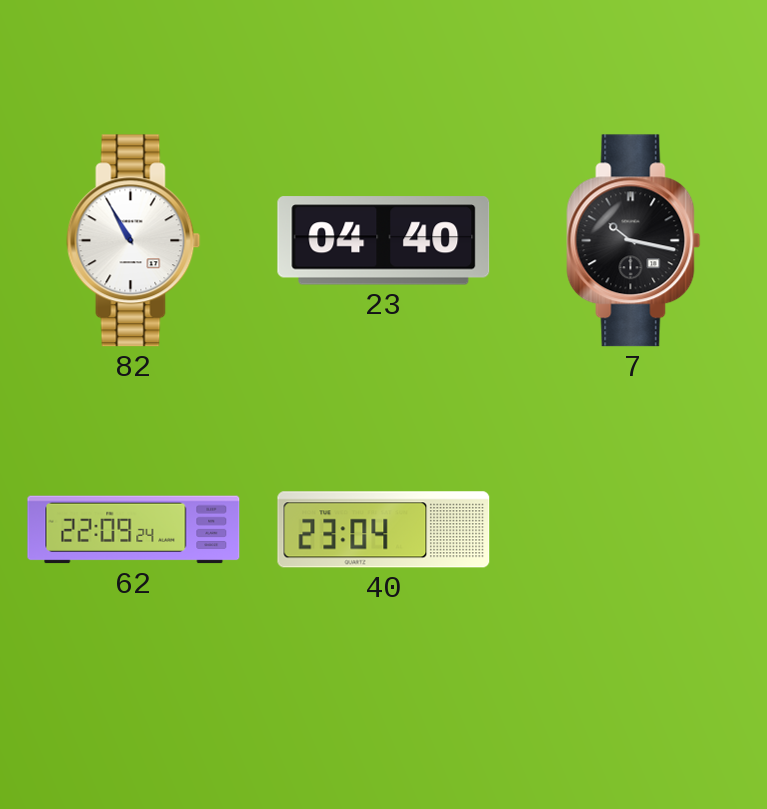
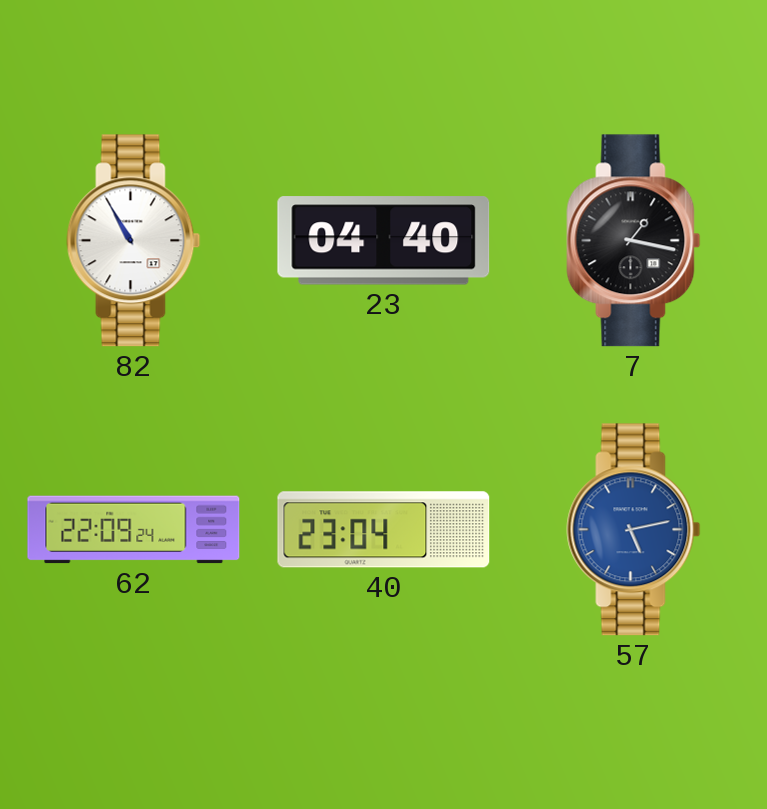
7: 10:17 -> 1:17
57: none -> 5:13
